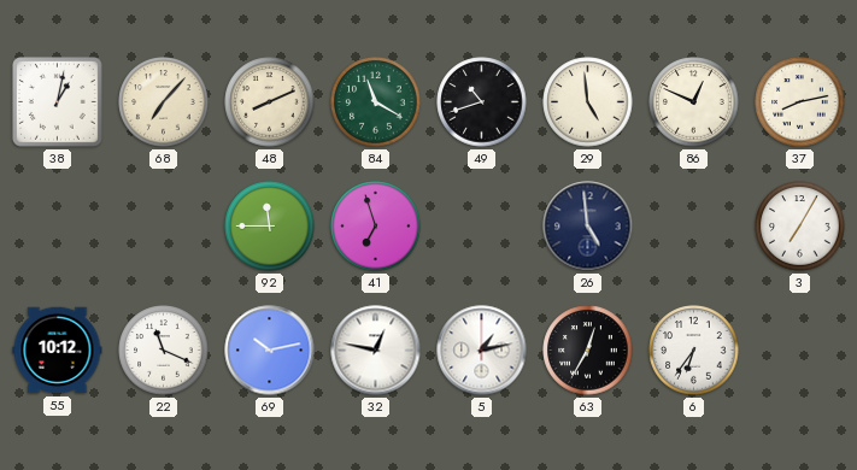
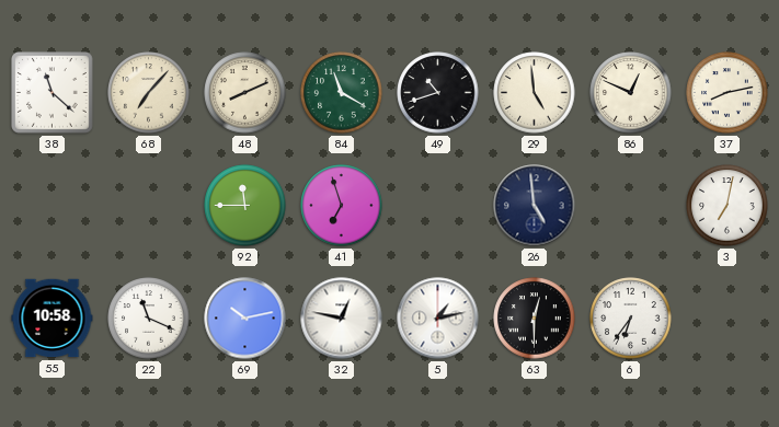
38: 1:02 -> 11:22
3: 7:05 -> 7:02
55: 10:12 -> 10:58
63: 12:35 -> 12:30
